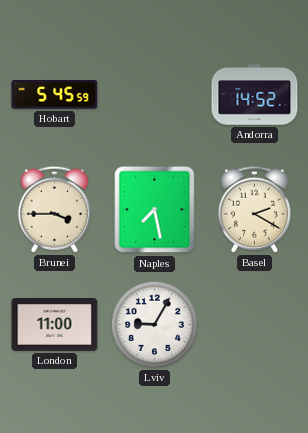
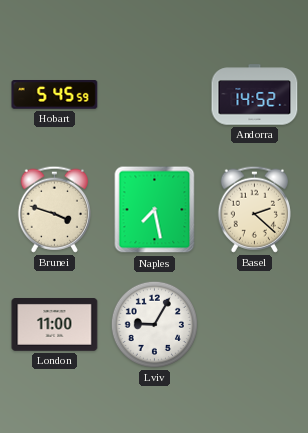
Brunei: 3:45 -> 3:48
Basel: 2:20 -> 2:22
